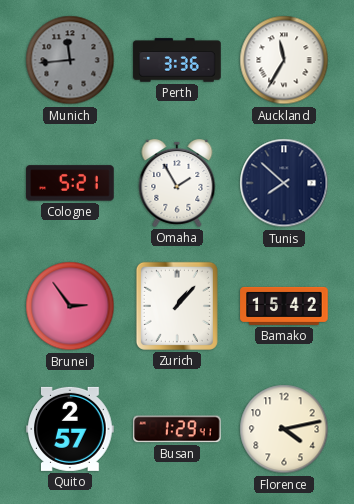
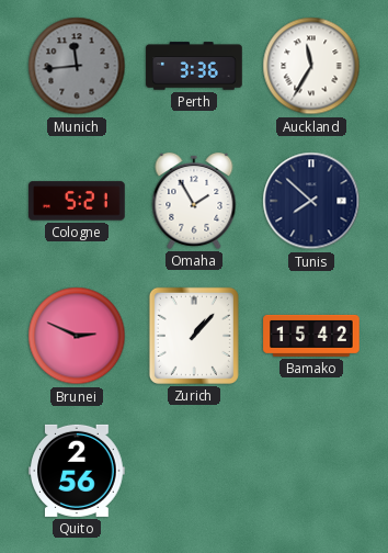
Brunei: 2:54 -> 2:49
Quito: 2:57 -> 2:56
Busan: 1:29 -> none
Florence: 4:13 -> none
